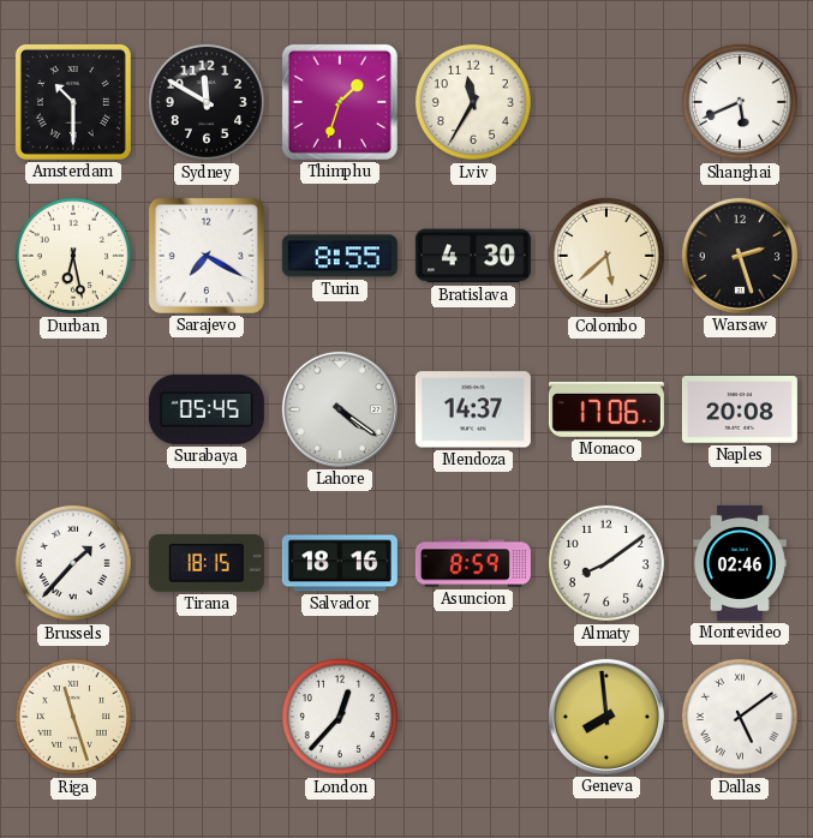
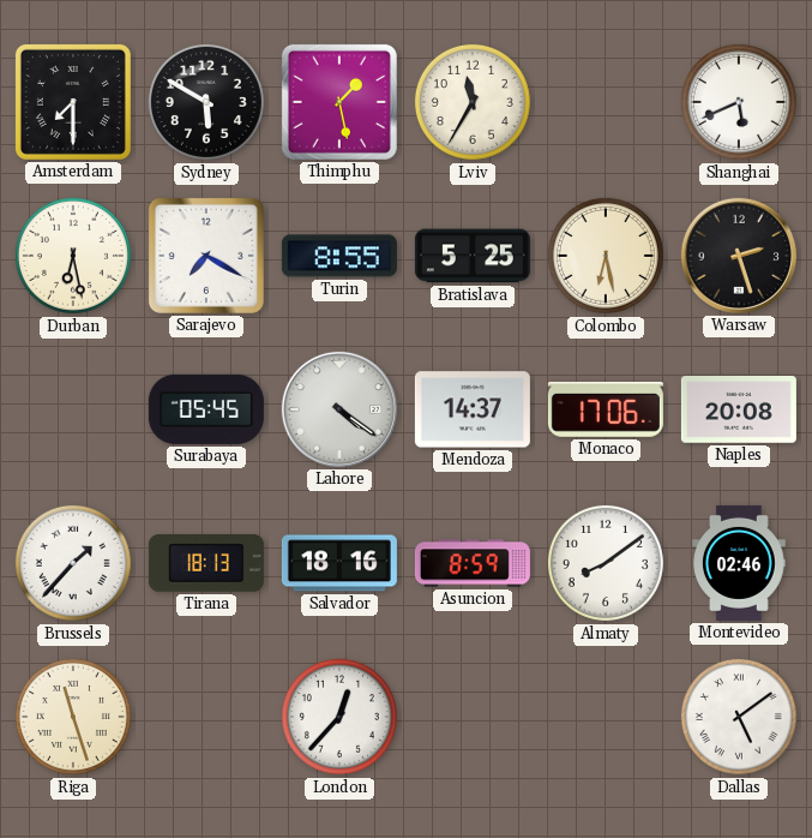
Amsterdam: 10:30 -> 7:30
Sydney: 11:50 -> 5:50
Thimphu: 1:33 -> 1:28
Bratislava: 4:30 -> 5:25
Colombo: 5:38 -> 6:28
Tirana: 18:15 -> 18:13
Geneva: 7:59 -> none
